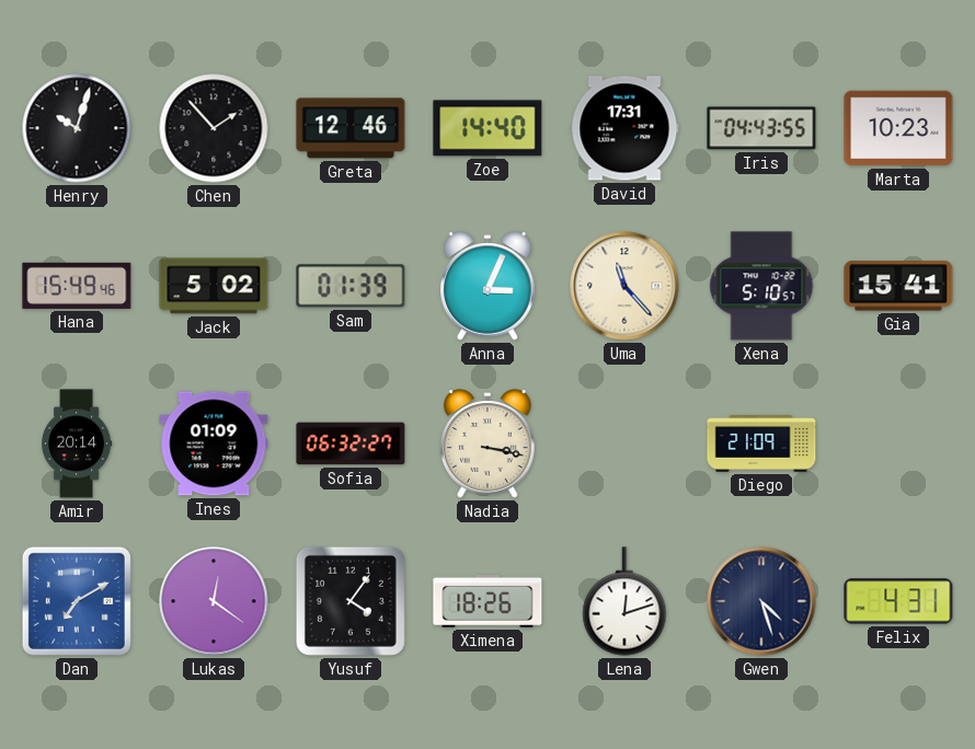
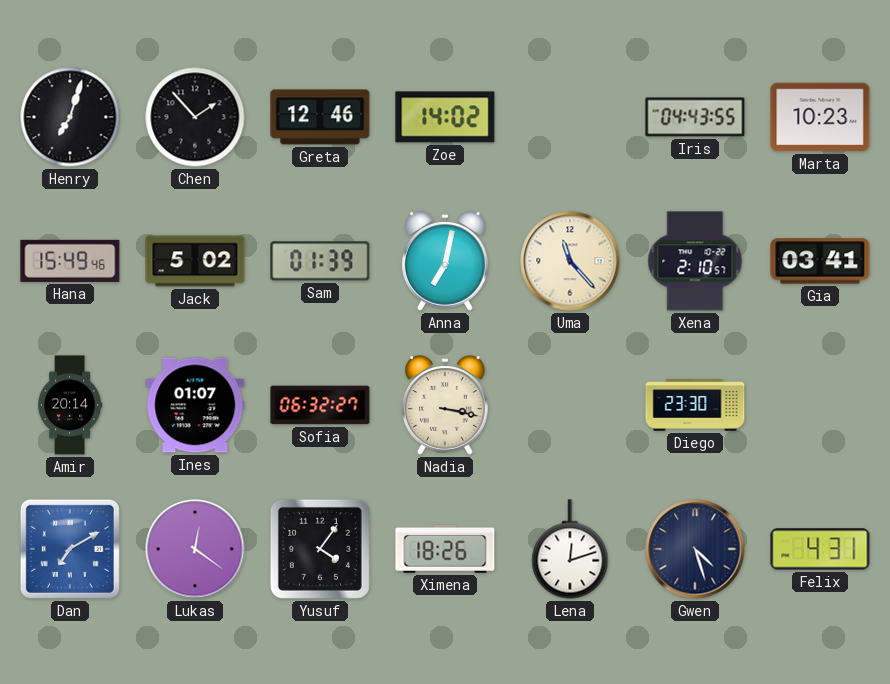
Henry: 10:03 -> 7:03
Zoe: 14:40 -> 14:02
David: 17:31 -> none
Anna: 3:04 -> 7:02
Xena: 5:10 -> 2:10
Gia: 15:41 -> 03:41
Ines: 01:09 -> 01:07
Diego: 21:09 -> 23:30
